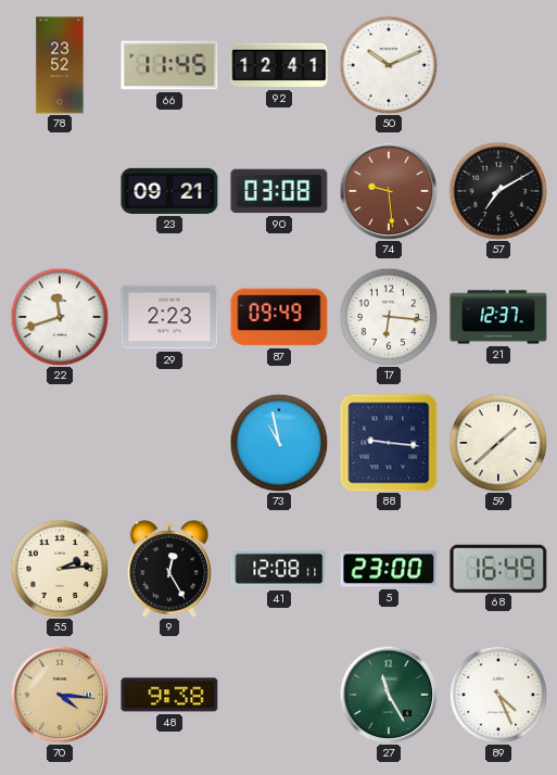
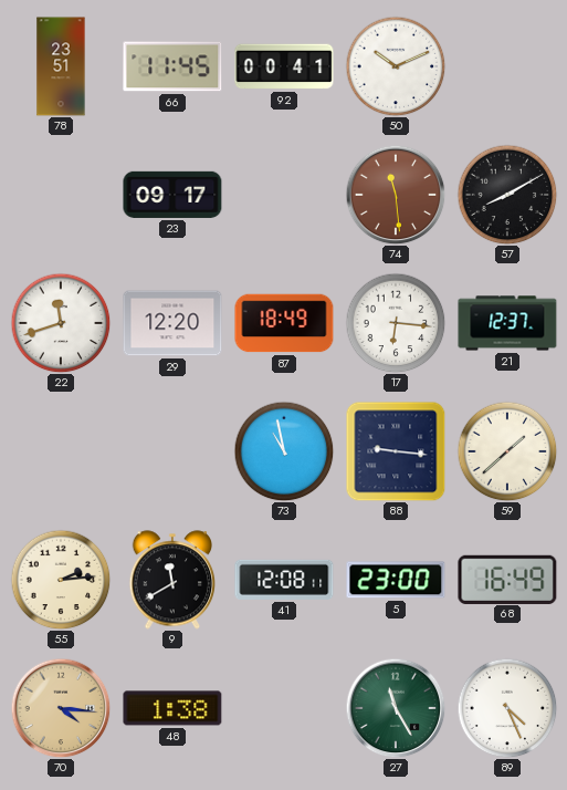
78: 23:52 -> 23:51
92: 12:41 -> 00:41
23: 09:21 -> 09:17
90: 03:08 -> none
74: 9:29 -> 11:29
57: 7:10 -> 8:10
29: 2:23 -> 12:20
87: 09:49 -> 18:49
9: 12:25 -> 11:40
48: 9:38 -> 1:38
